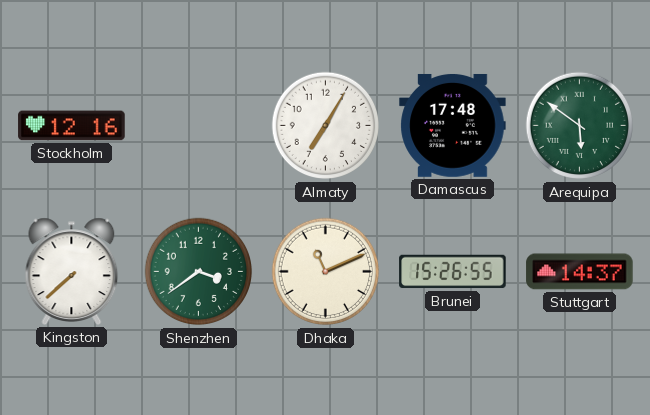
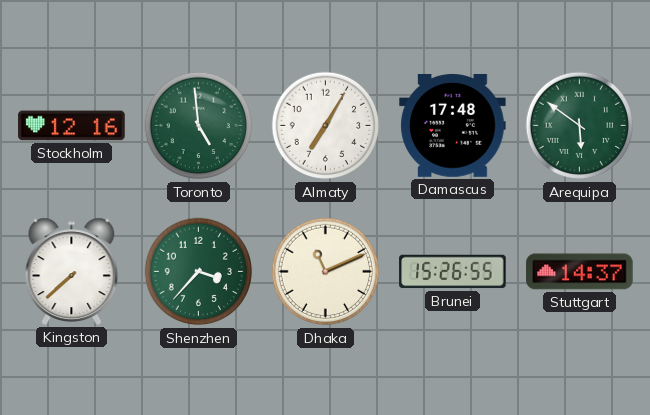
Toronto: none -> 4:59
Shenzhen: 3:39 -> 3:37
